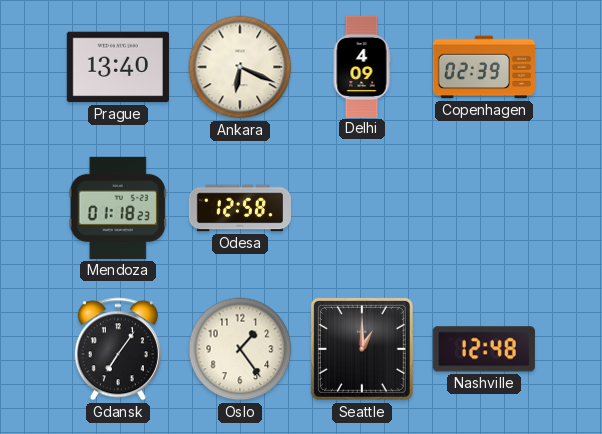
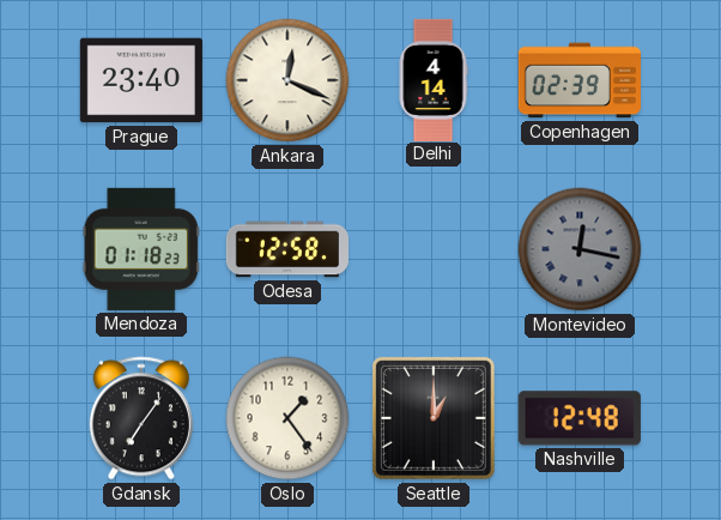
Prague: 13:40 -> 23:40
Ankara: 6:19 -> 12:19
Delhi: 4:09 -> 4:14
Montevideo: none -> 12:17
